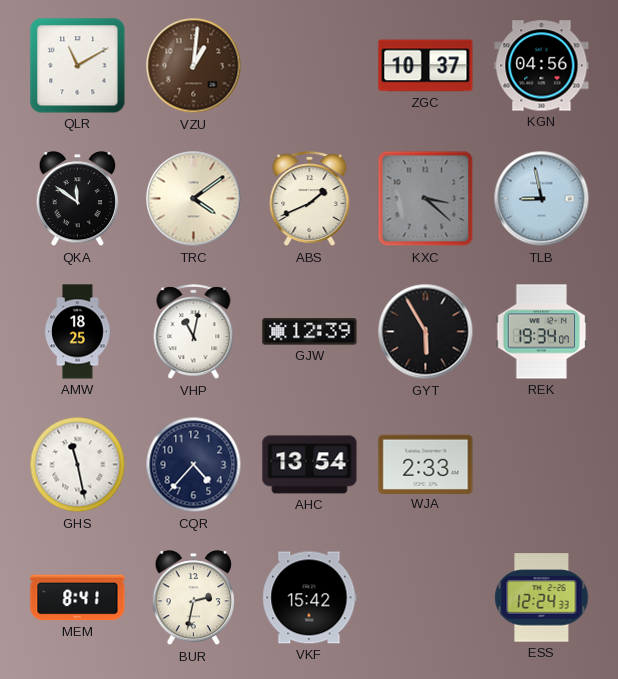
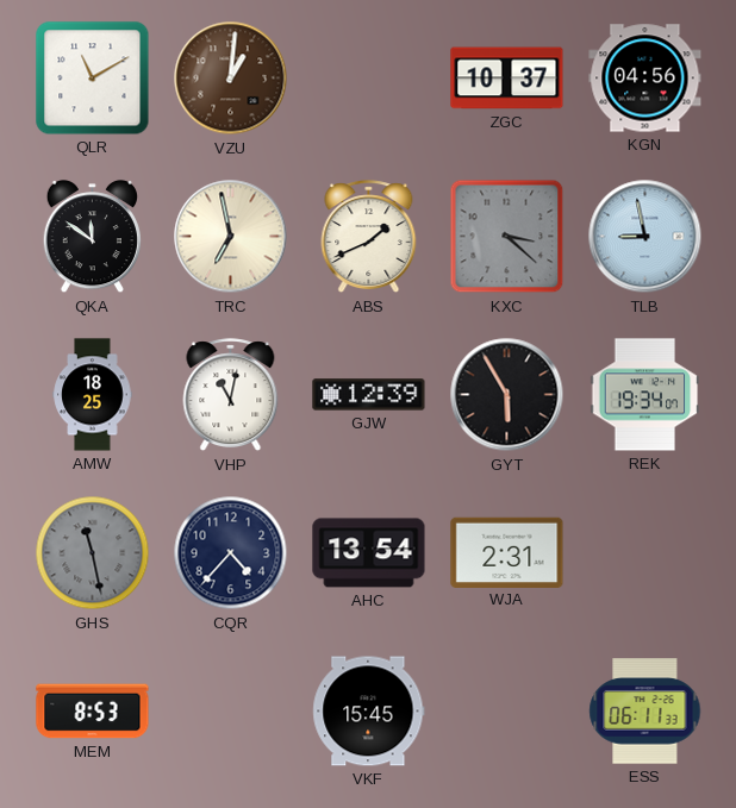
TRC: 4:09 -> 6:58
GHS dial: white -> grey
WJA: 2:33 -> 2:31
MEM: 8:41 -> 8:53
BUR: 2:32 -> none
VKF: 15:42 -> 15:45
ESS: 12:24 -> 06:11
